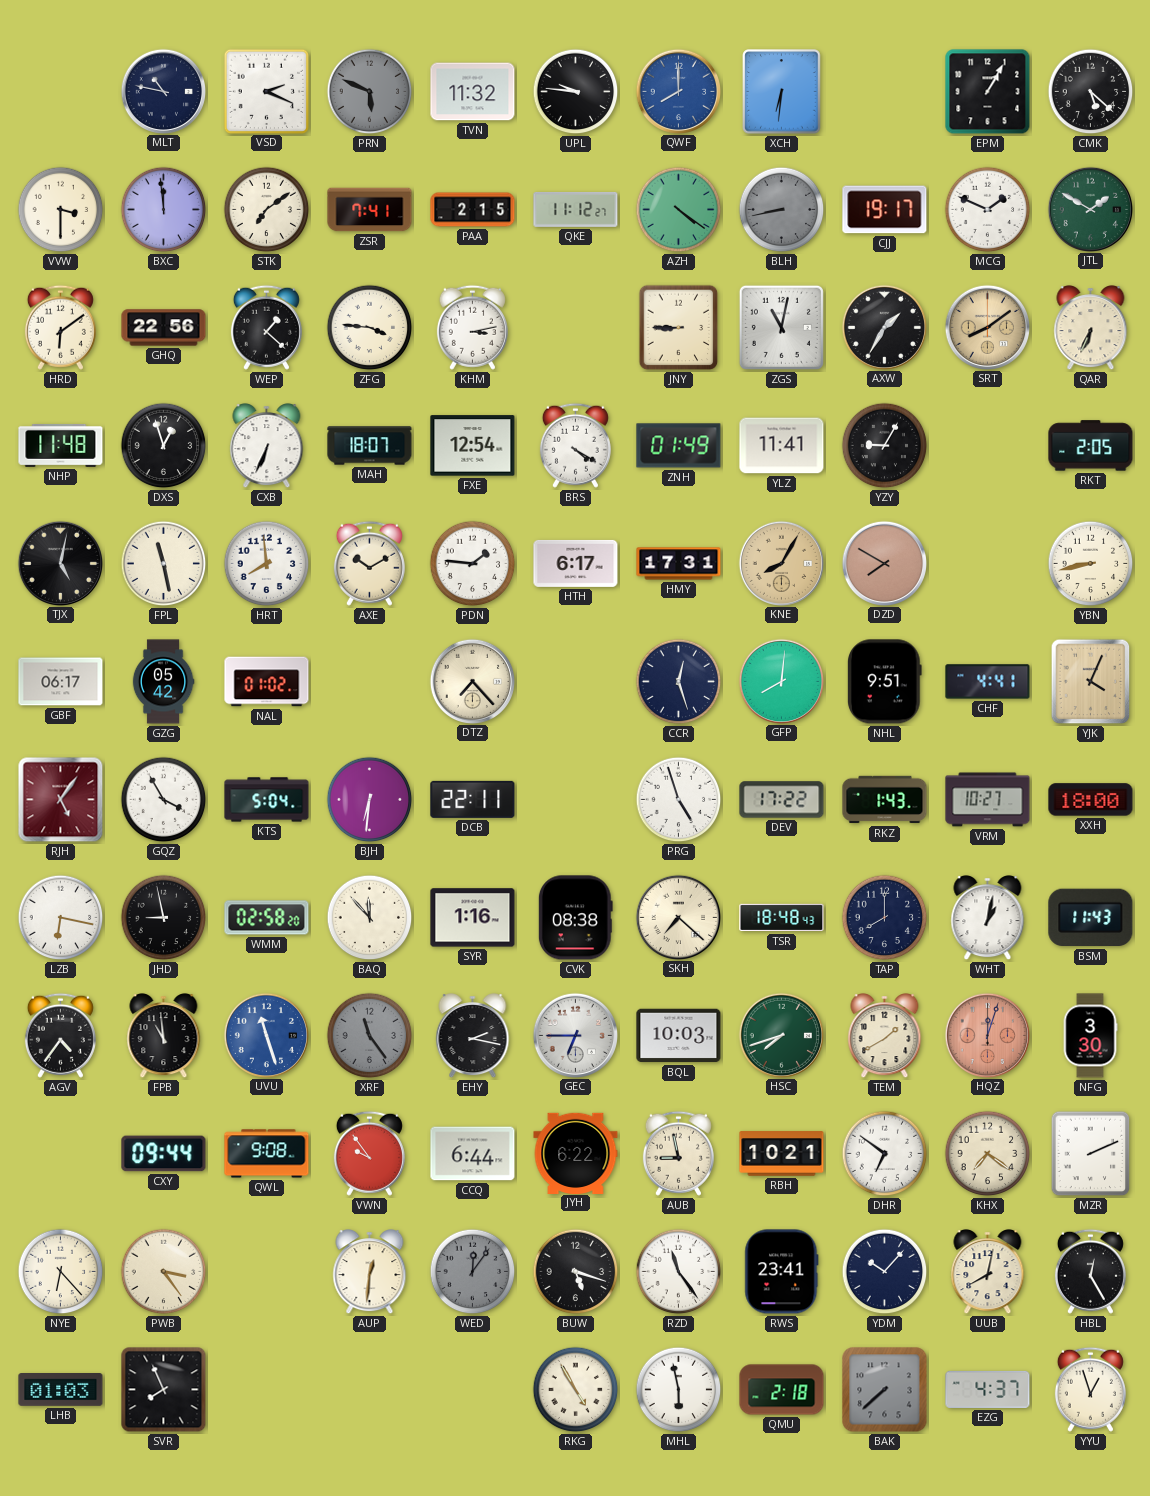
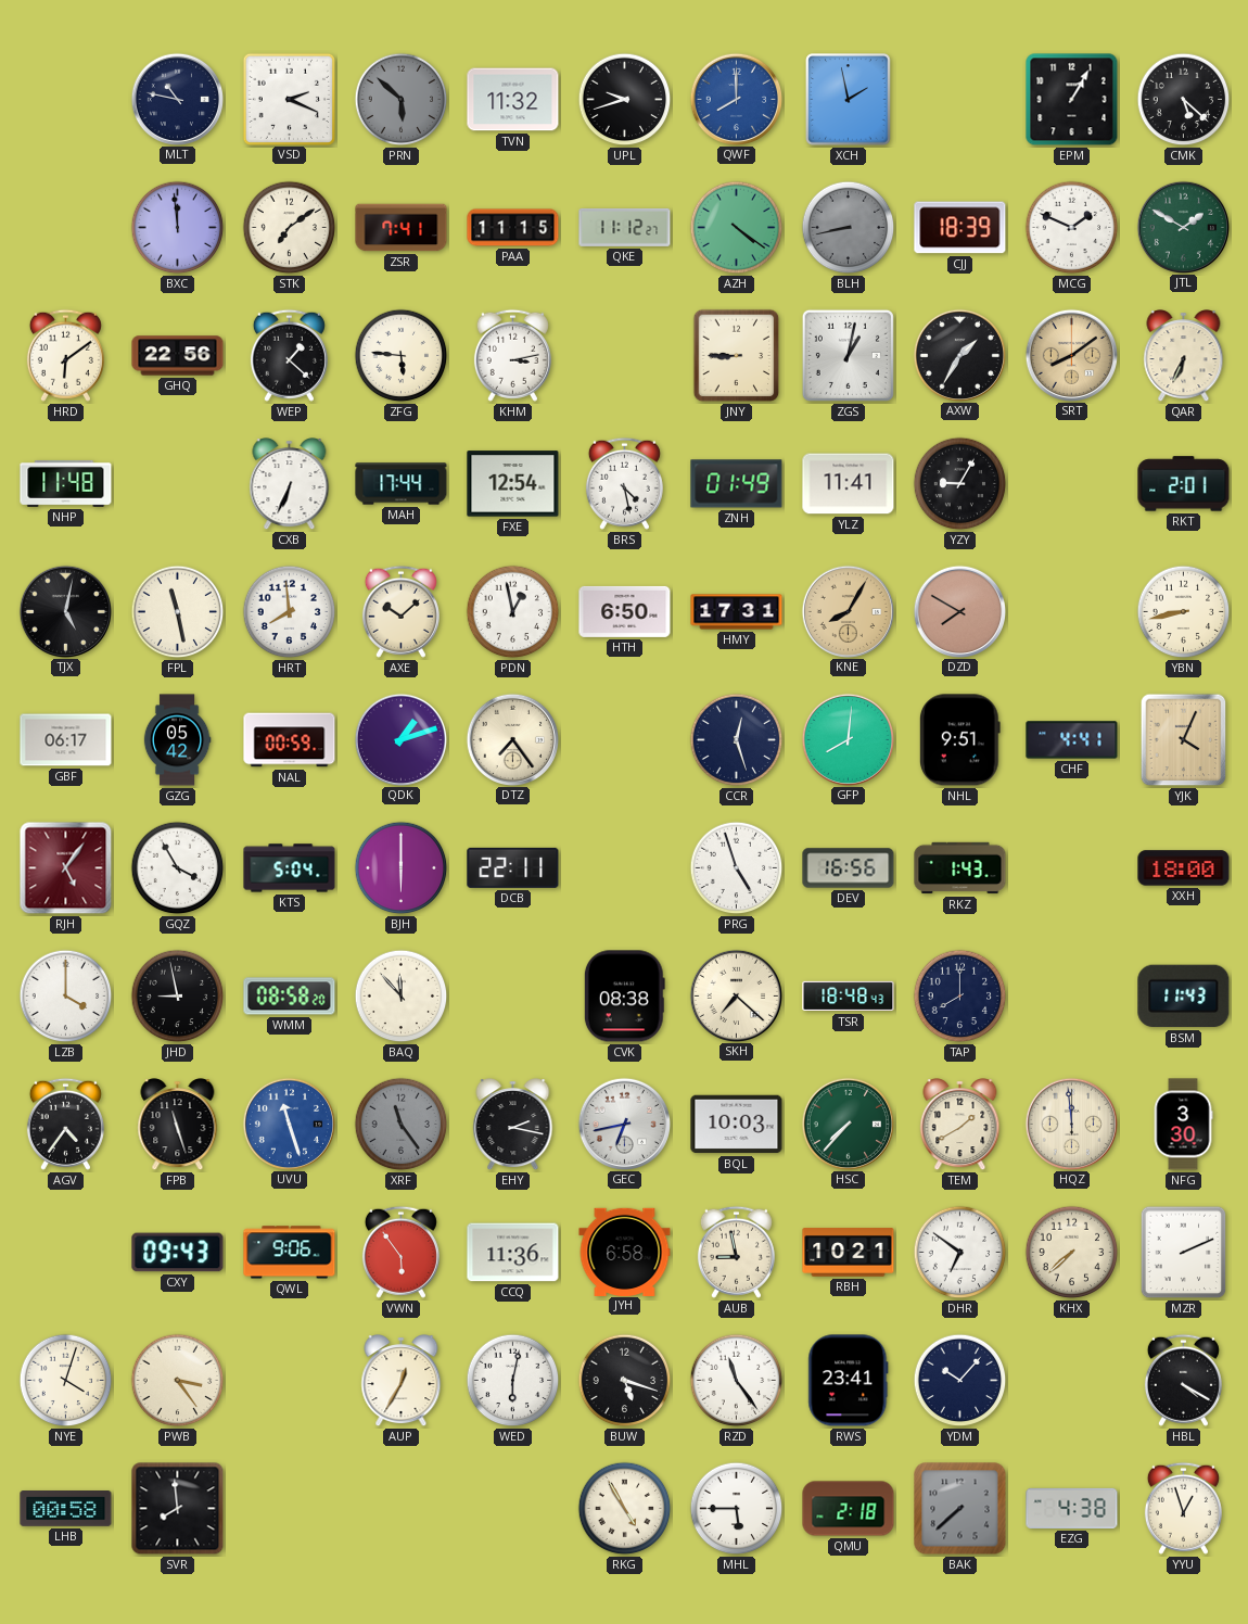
PRN: 5:49 -> 5:52
UPL: 9:46 -> 9:42
XCH: 6:31 -> 1:58
VVW: 3:30 -> none
PAA: 2:15 -> 11:15
CJJ: 19:17 -> 18:39
ZFG: 3:46 -> 5:46
ZGS: 11:02 -> 1:02
DXS: 12:57 -> none
MAH: 18:07 -> 17:44
BRS: 4:20 -> 4:28
RKT: 2:05 -> 2:01
AXE: 10:10 -> 10:08
PDN: 1:46 -> 12:58
HTH: 6:17 -> 6:50
NAL: 01:02 -> 00:59
QDK: none -> 1:12
DTZ: 7:23 -> 7:24
BJH: 6:31 -> 6:00
DEV: 17:22 -> 16:56
VRM: 10:27 -> none
LZB: 6:17 -> 4:00
WMM: 02:58 -> 08:58
SYR: 1:16 -> none
WHT: 1:02 -> none
FPB: 10:59 -> 11:27
GEC: 6:45 -> 6:43
HSC: 7:42 -> 7:37
HQZ: 12:03 -> 11:59
HQZ dial: salmon -> cream
CXY: 09:44 -> 09:43
QWL: 9:08 -> 9:06
VWN: 9:54 -> 5:54
CCQ: 6:44 -> 11:36
JYH: 6:22 -> 6:58
KHX: 7:21 -> 7:38
NYE: 6:23 -> 4:03
AUP: 12:31 -> 12:35
WED: 12:06 -> 6:02
WED dial: grey -> white
UUB: 8:02 -> none
HBL: 12:25 -> 4:20
LHB: 01:03 -> 00:58
SVR: 7:56 -> 7:59
MHL: 5:58 -> 5:45
EZG: 4:37 -> 4:38
